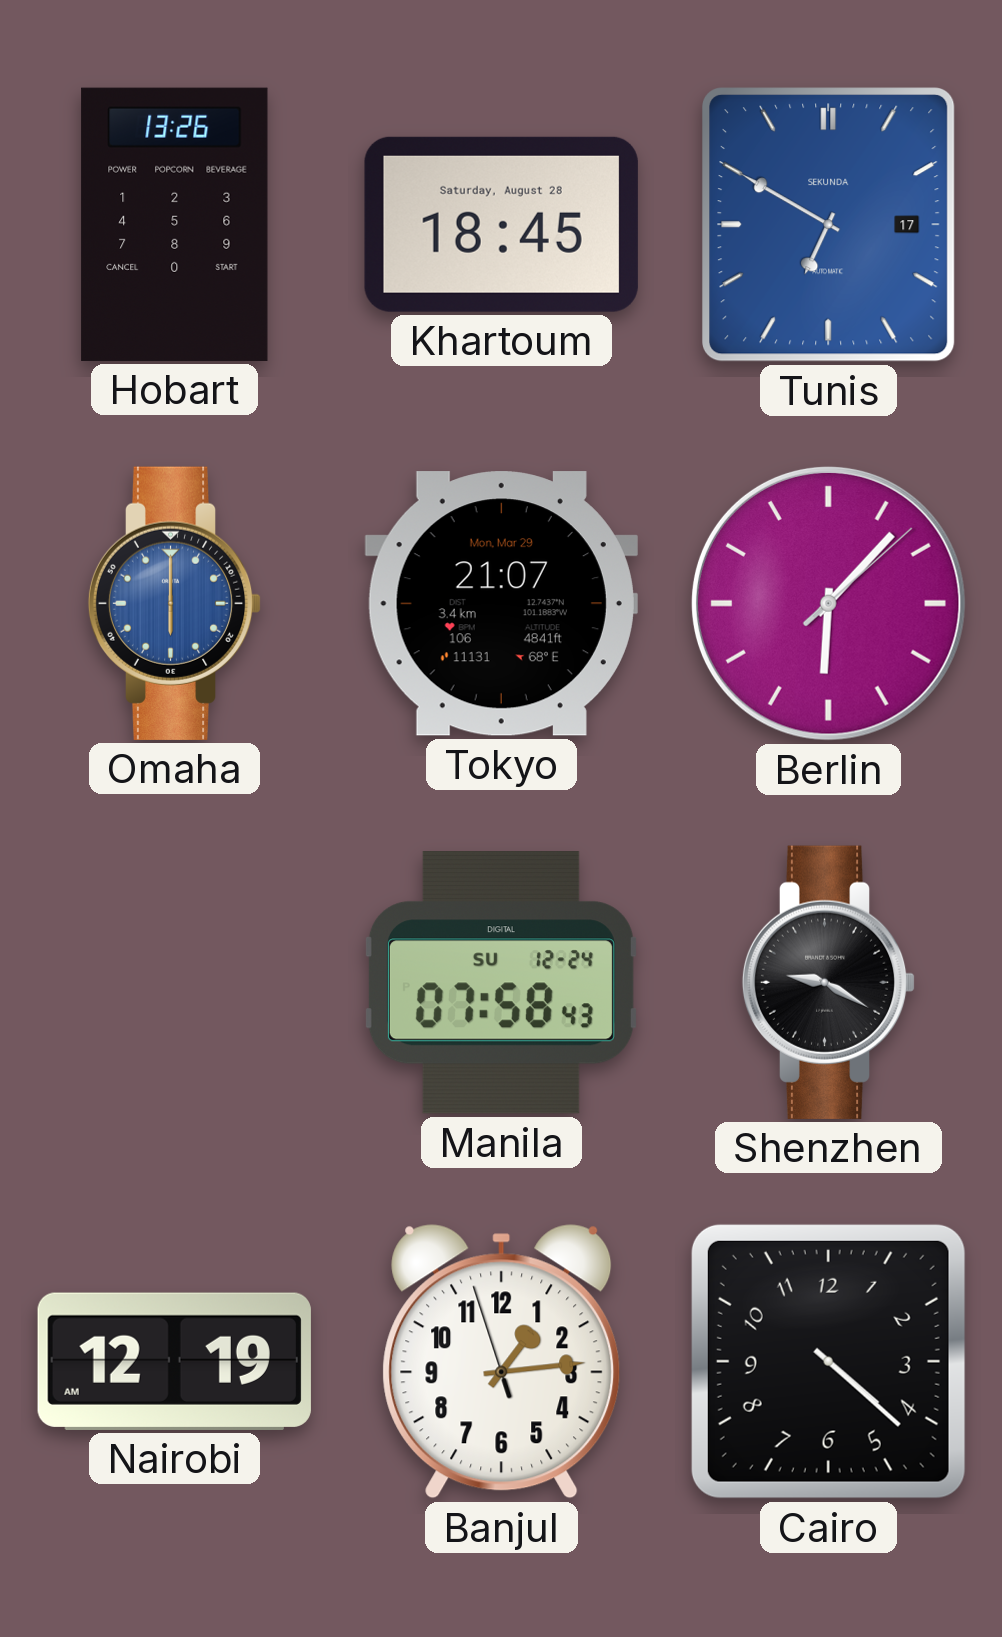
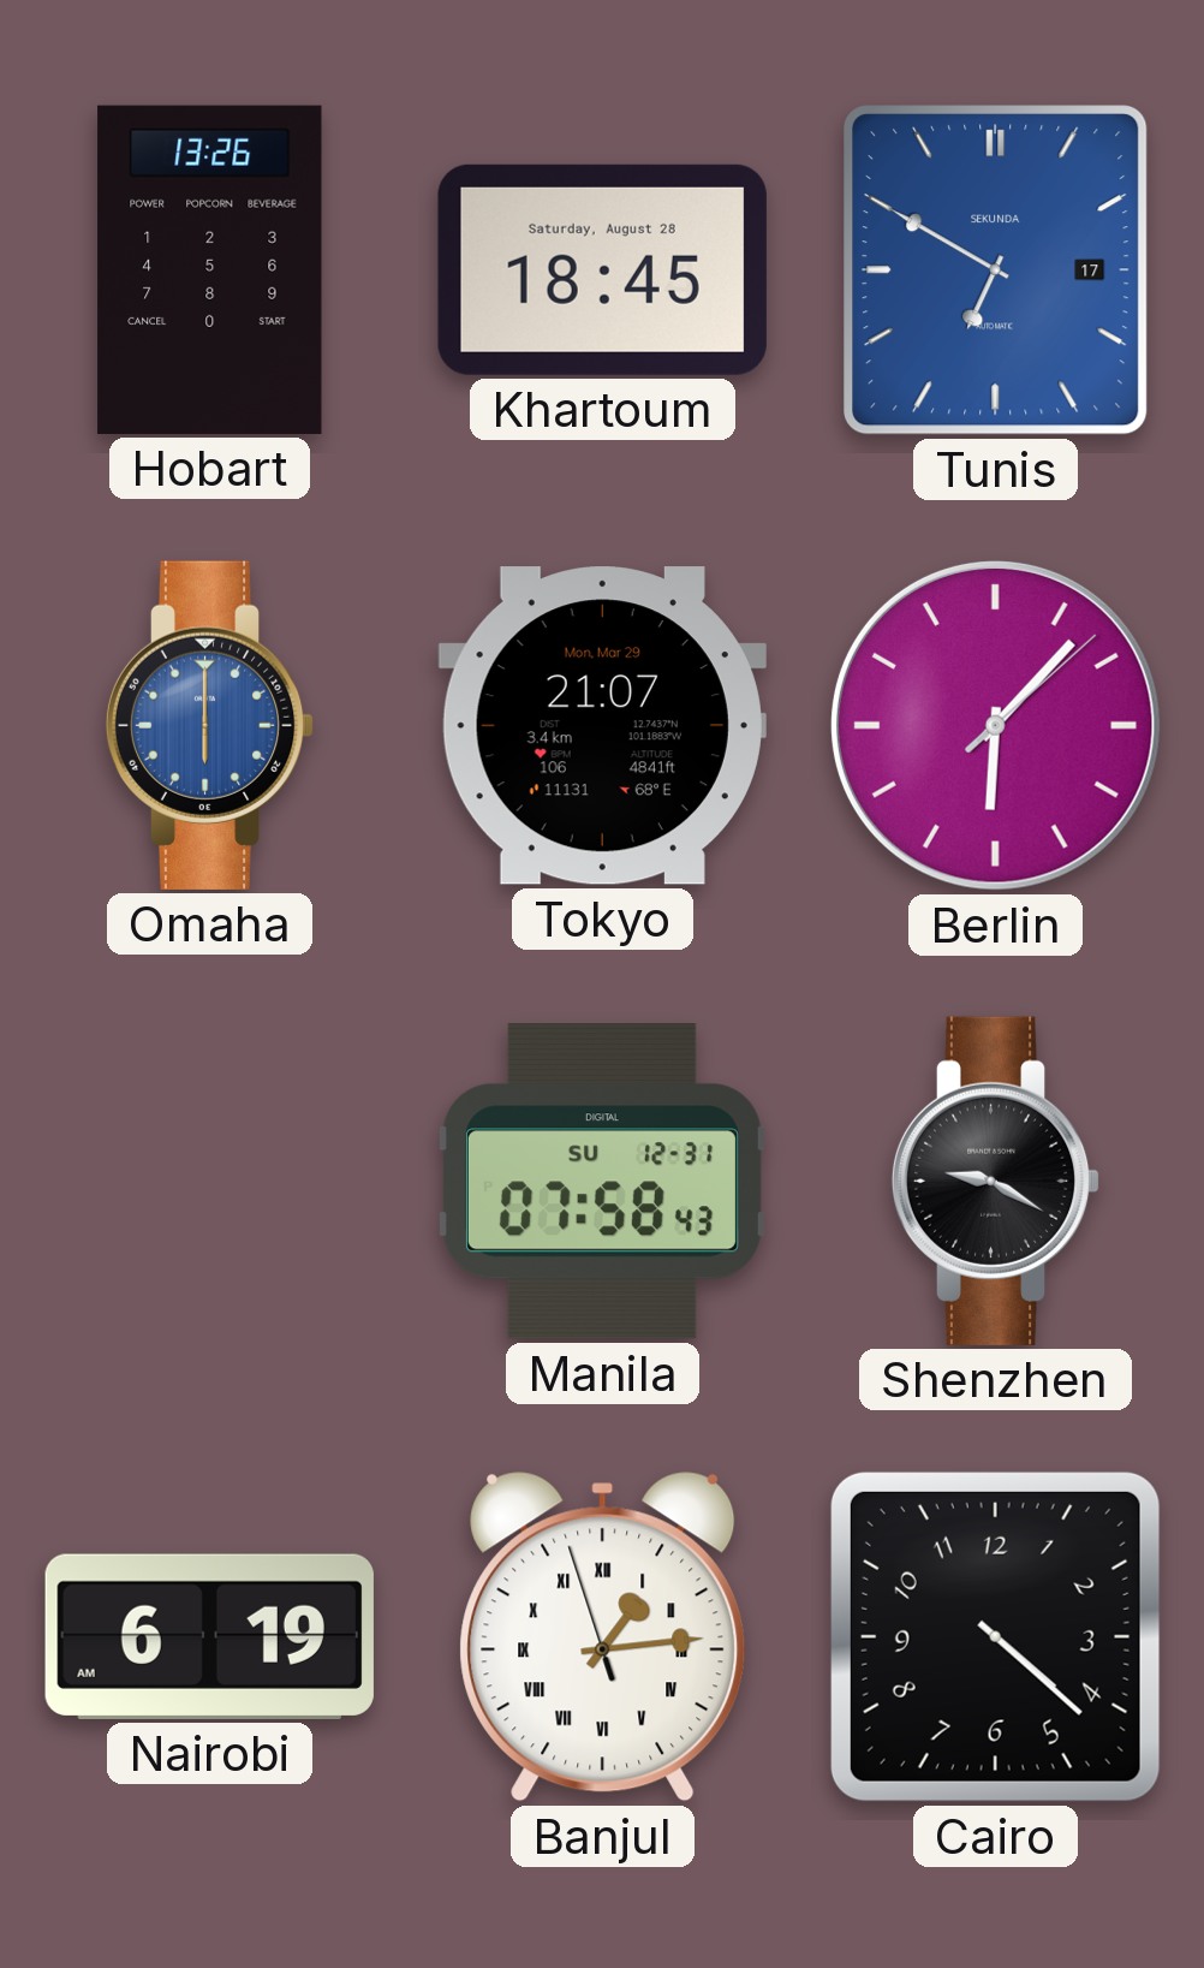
Manila date: SU 12-24 -> SU 12-31
Nairobi: 12:19 -> 6:19
Banjul numerals: Arabic -> Roman
